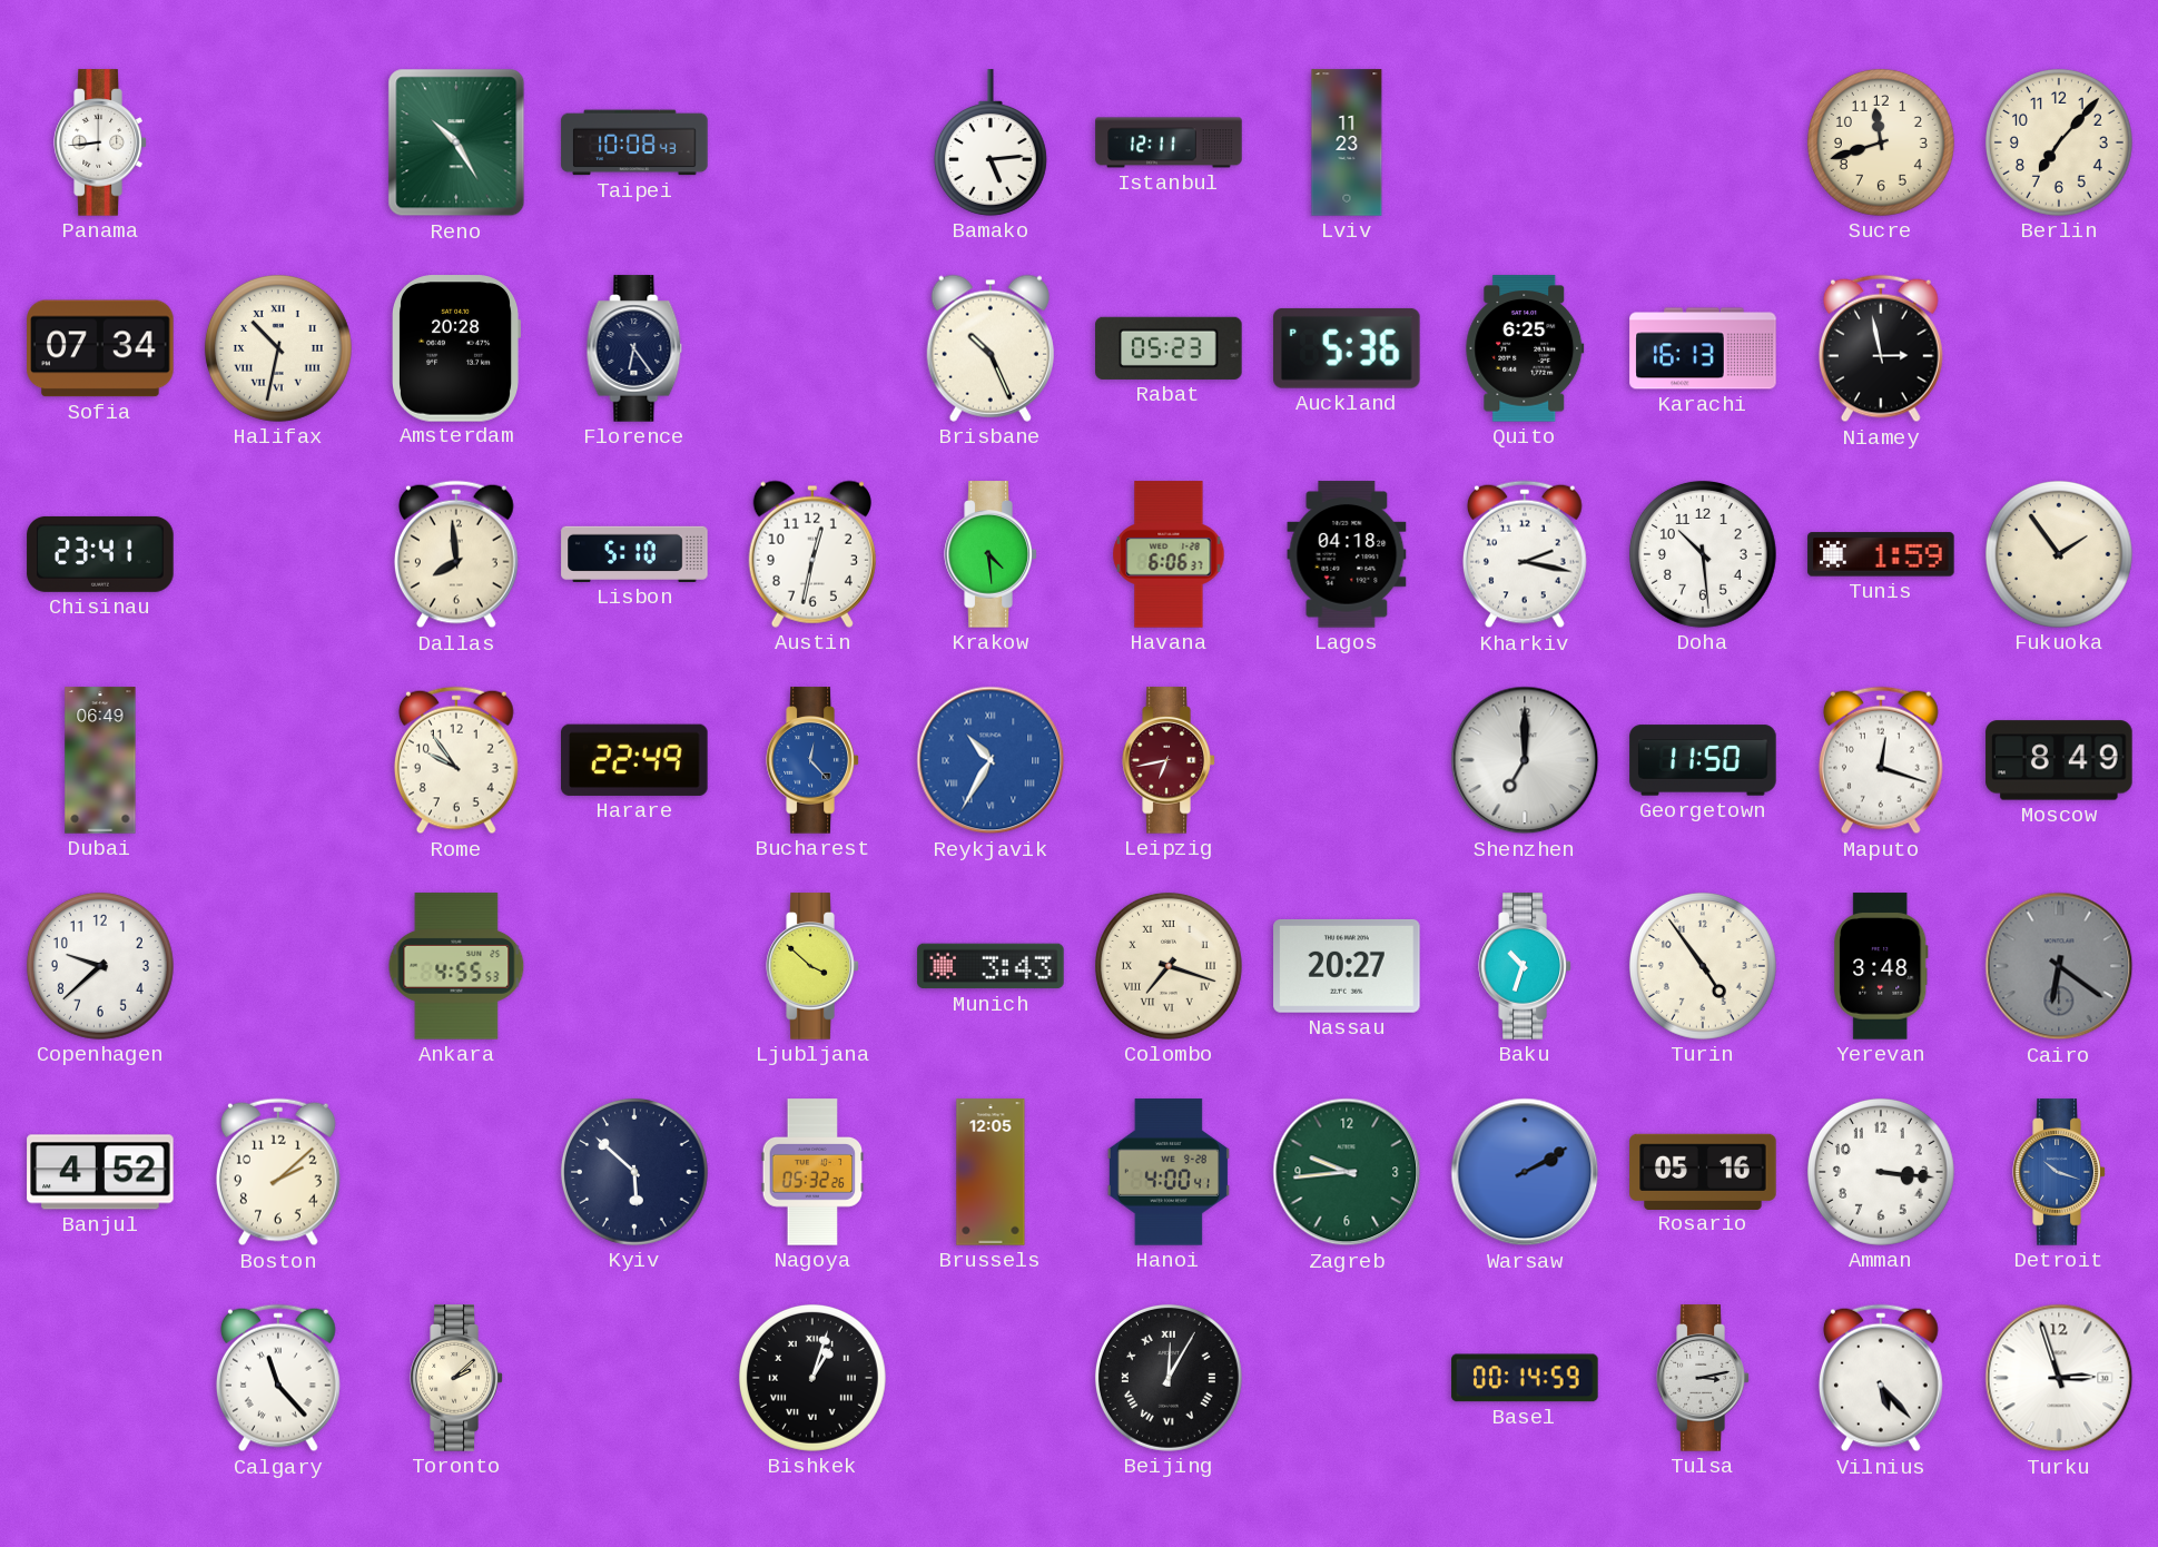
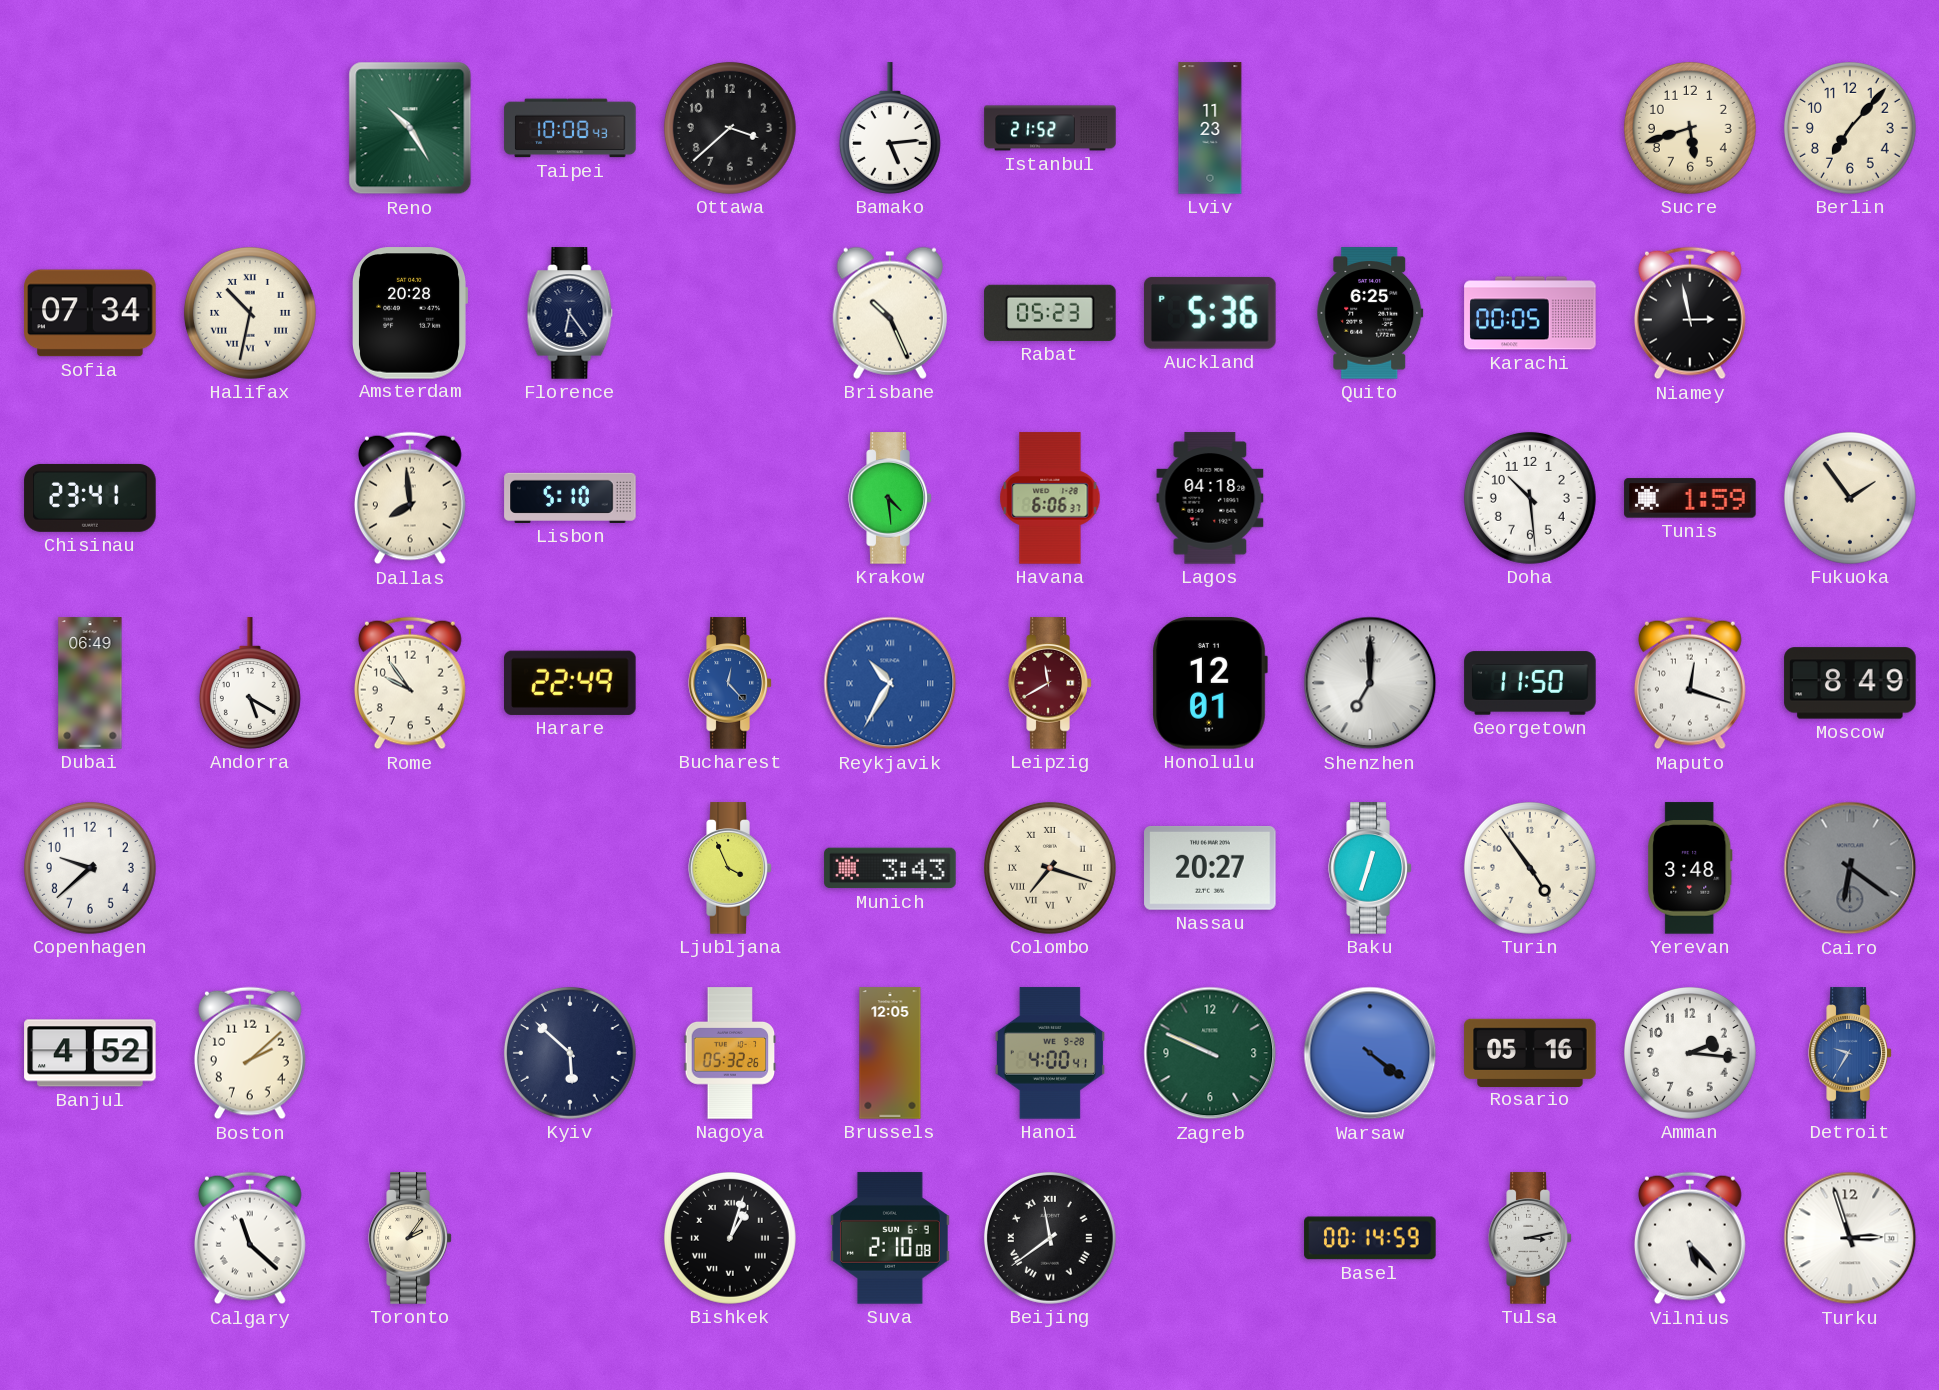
Panama: 8:44 -> none
Ottawa: none -> 3:38
Istanbul: 12:11 -> 21:52
Sucre: 11:42 -> 5:42
Karachi: 16:13 -> 00:05
Austin: 12:32 -> none
Kharkiv: 2:17 -> none
Andorra: none -> 5:20
Leipzig: 6:43 -> 11:40
Honolulu: none -> 12:01
Ankara: 4:55 -> none
Ljubljana: 3:52 -> 3:56
Baku: 10:33 -> 12:33
Zagreb: 9:44 -> 9:49
Warsaw: 2:10 -> 4:21
Amman: 3:16 -> 2:16
Detroit: 10:18 -> 9:35
Calgary: 11:23 -> 11:22
Toronto: 2:08 -> 2:06
Suva: none -> 2:10
Beijing: 12:05 -> 11:39
